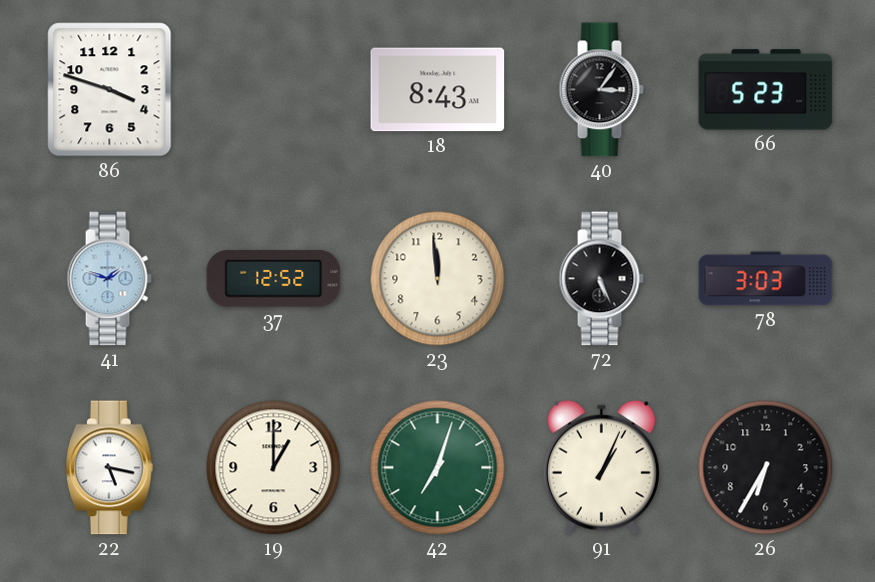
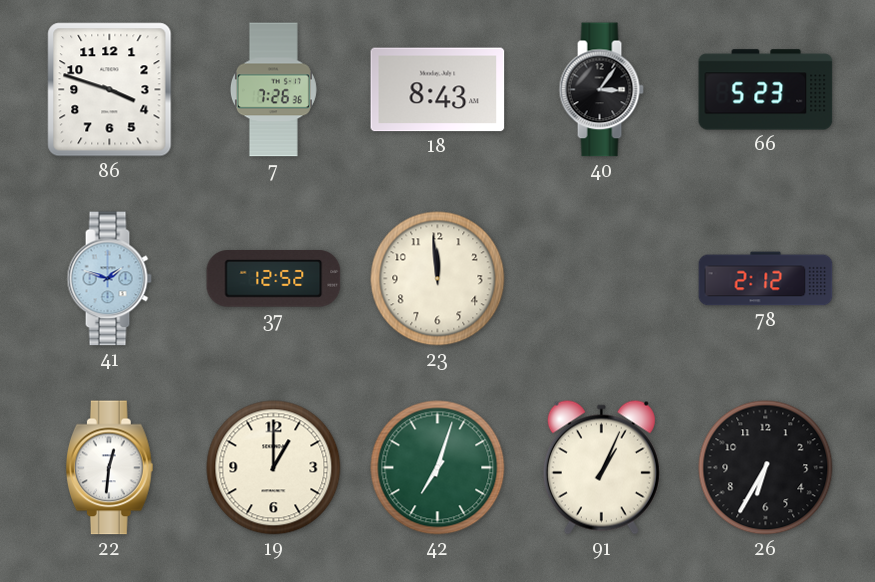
7: none -> 7:26
72: 5:26 -> none
78: 3:03 -> 2:12
22: 5:17 -> 12:31
